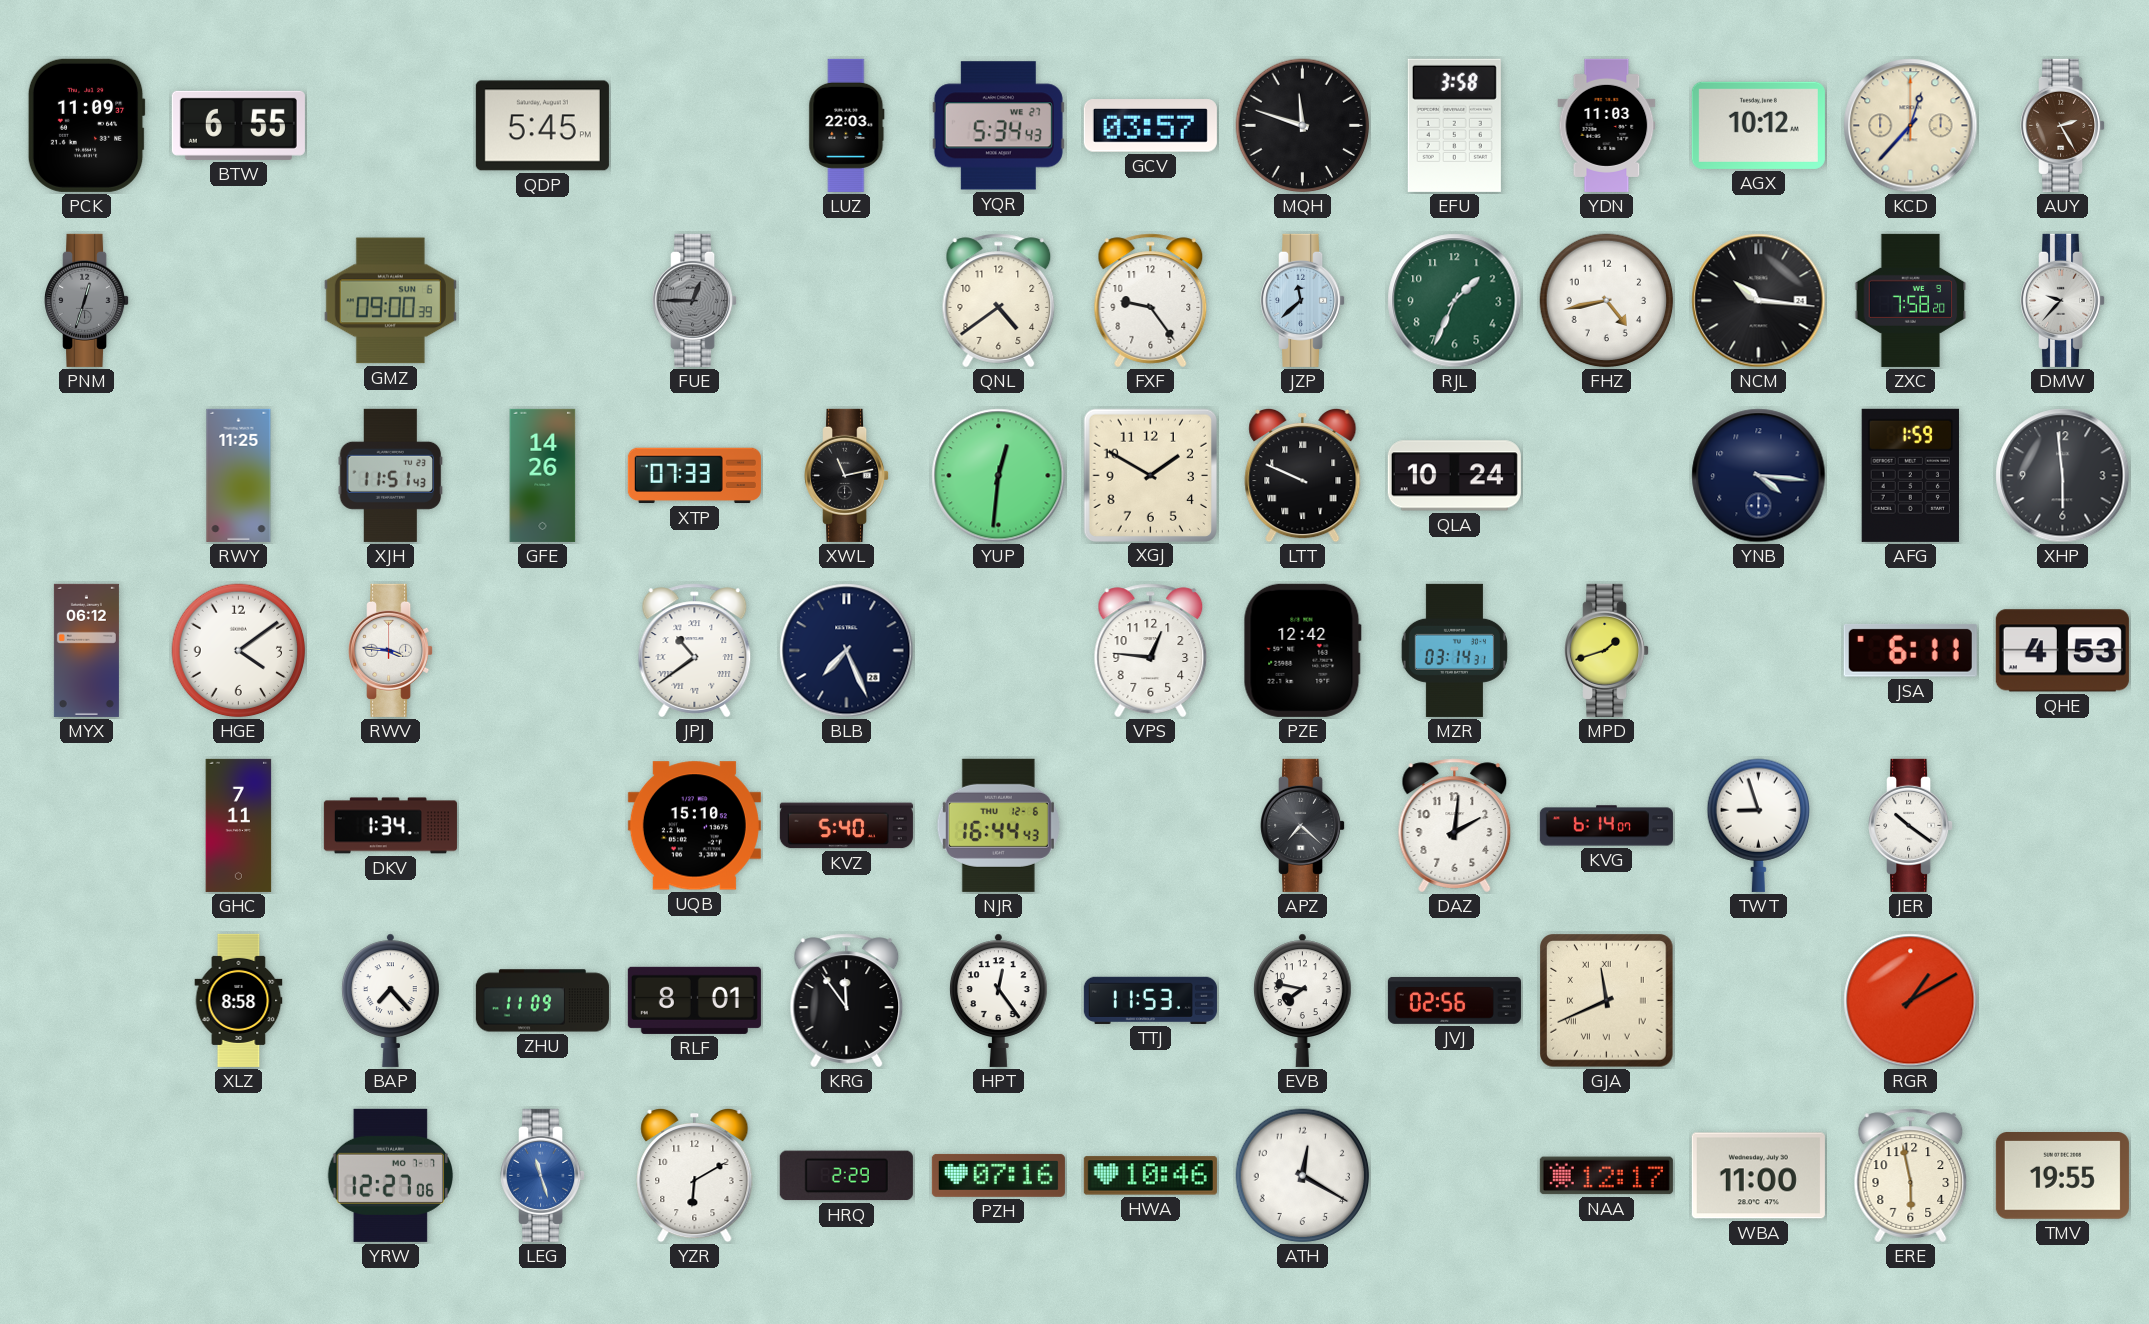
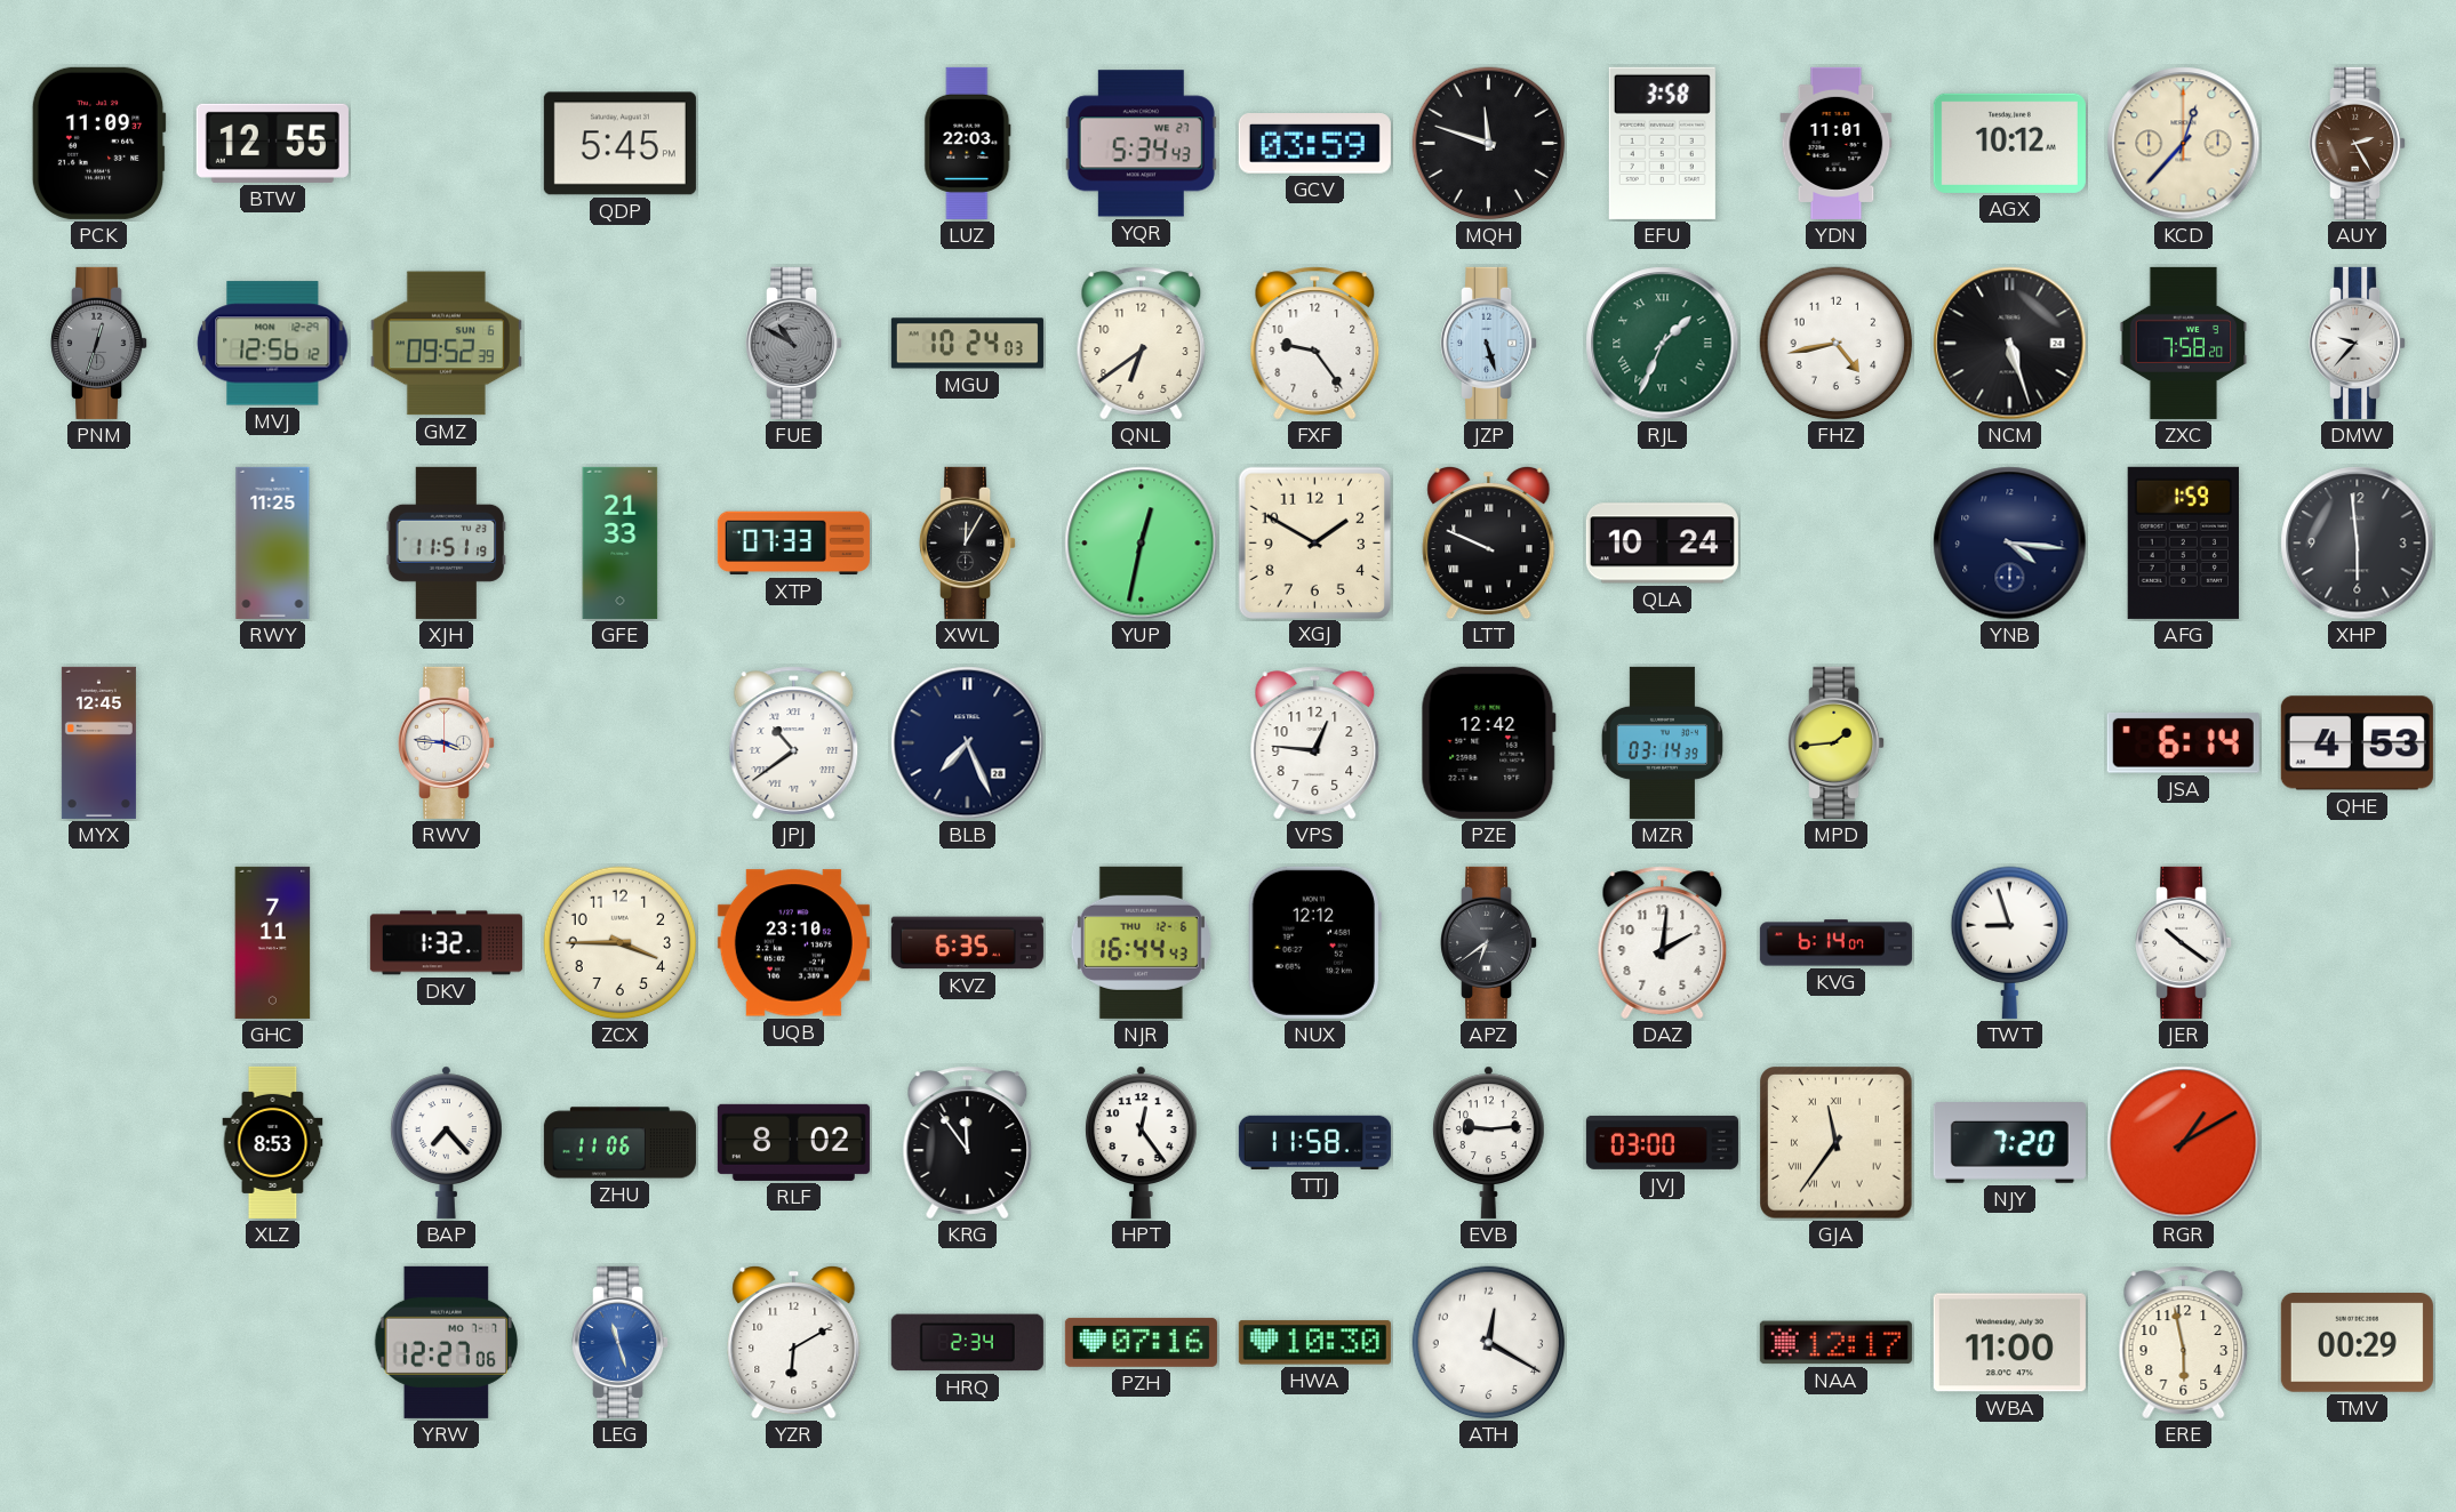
BTW: 6:55 -> 12:55
GCV: 03:57 -> 03:59
YDN: 11:03 -> 11:01
MVJ: none -> 12:56
GMZ: 09:00 -> 09:52
FUE: 12:45 -> 10:50
MGU: none -> 10:24
QNL: 4:39 -> 6:39
JZP: 11:38 -> 5:27
RJL numerals: Arabic -> Roman
NCM: 10:16 -> 5:27
XJH: 11:51:43 -> 11:51:19
GFE: 14:26 -> 21:33
XWL: 11:13 -> 12:05
YUP: 12:31 -> 12:32
MYX: 06:12 -> 12:45
HGE: 4:09 -> none
MZR: 03:14:31 -> 03:14:39
MPD: 1:42 -> 1:44
JSA: 6:11 -> 6:14
DKV: 1:34 -> 1:32
ZCX: none -> 3:45
UQB: 15:10 -> 23:10
KVZ: 5:40 -> 6:35
NUX: none -> 12:12
APZ: 7:22 -> 6:39
XLZ: 8:58 -> 8:53
ZHU: 11:09 -> 11:06
RLF: 8:01 -> 8:02
TTJ: 11:53 -> 11:58
EVB: 7:47 -> 9:14
JVJ: 02:56 -> 03:00
GJA: 11:41 -> 11:36
NJY: none -> 7:20
HRQ: 2:29 -> 2:34
HWA: 10:46 -> 10:30
TMV: 19:55 -> 00:29
